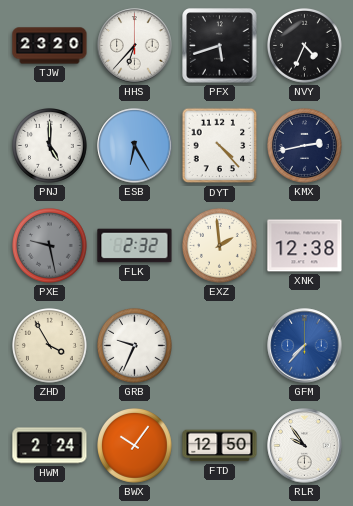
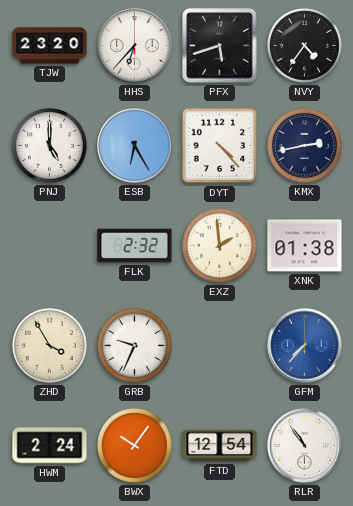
NVY: 4:34 -> 4:36
PXE: 9:28 -> none
XNK: 12:38 -> 01:38
FTD: 12:50 -> 12:54
RLR: 9:54 -> 10:54
